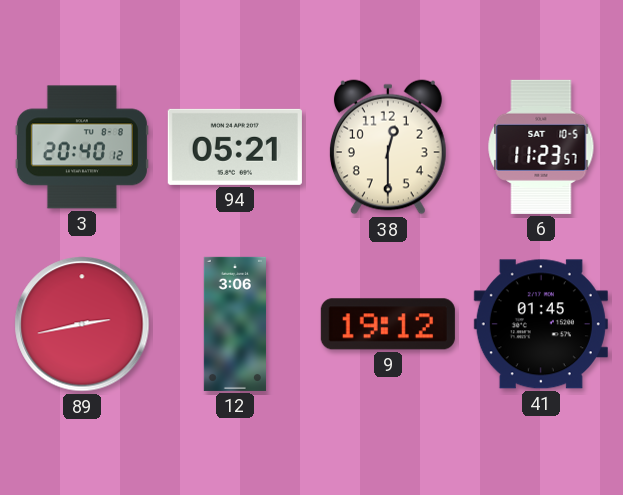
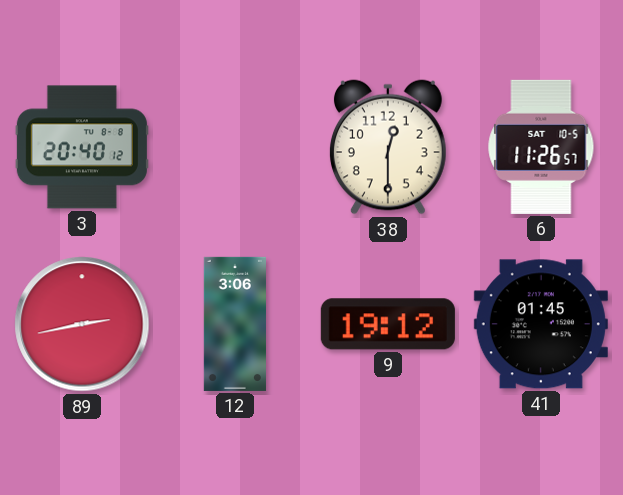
94: 05:21 -> none
6: 11:23 -> 11:26
